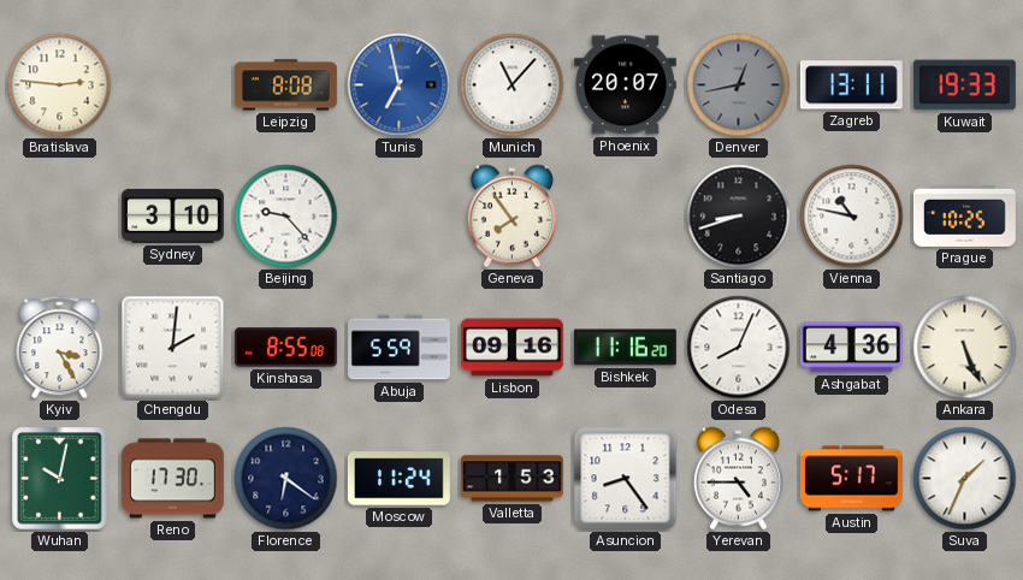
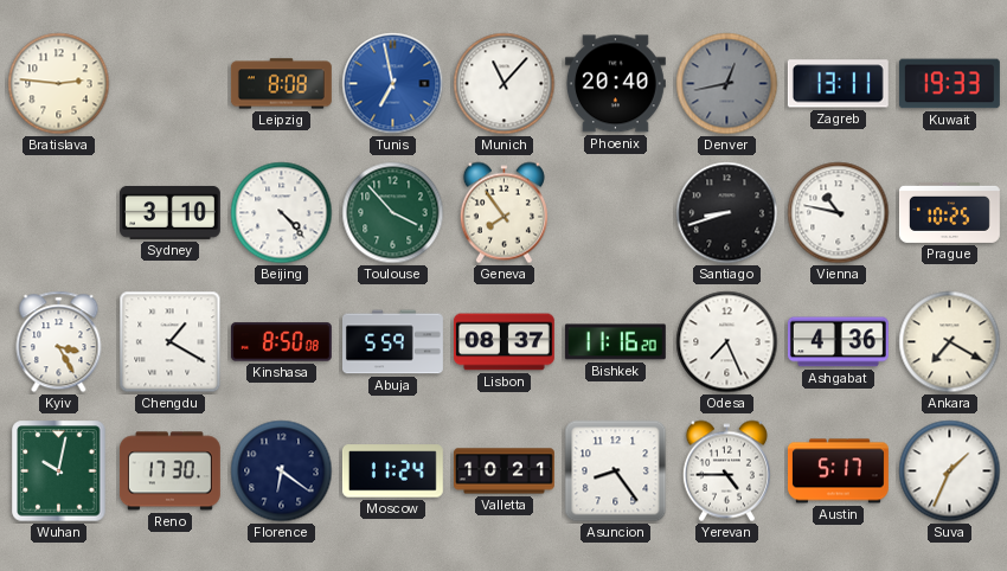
Phoenix: 20:07 -> 20:40
Beijing: 9:23 -> 4:23
Toulouse: none -> 3:53
Chengdu: 2:01 -> 1:20
Kinshasa: 8:55 -> 8:50
Lisbon: 09:16 -> 08:37
Odesa: 8:04 -> 7:26
Ankara: 5:26 -> 7:20
Valletta: 1:53 -> 10:21
